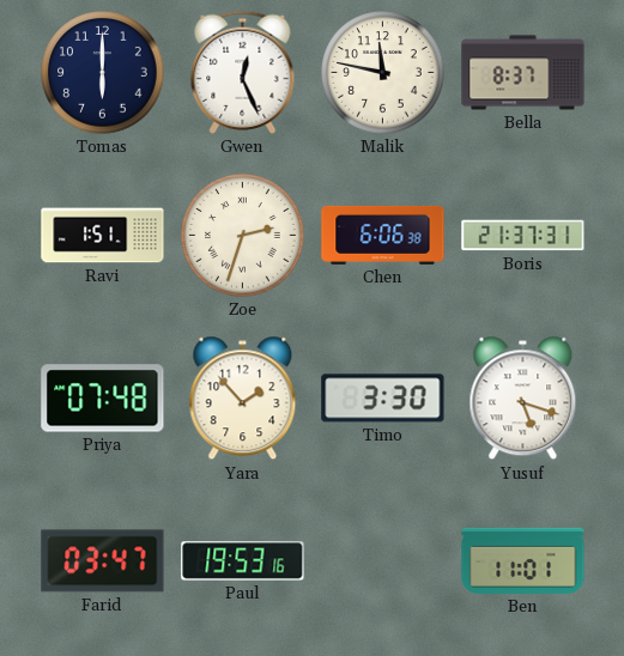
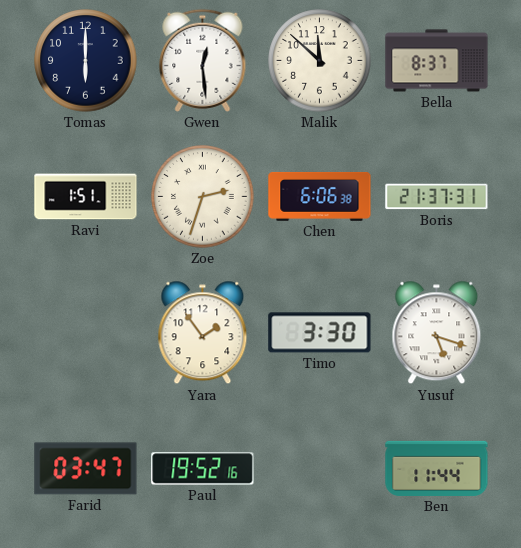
Gwen: 12:26 -> 12:29
Malik: 11:47 -> 11:52
Priya: 07:48 -> none
Yara: 1:53 -> 1:54
Paul: 19:53 -> 19:52
Ben: 11:01 -> 11:44
